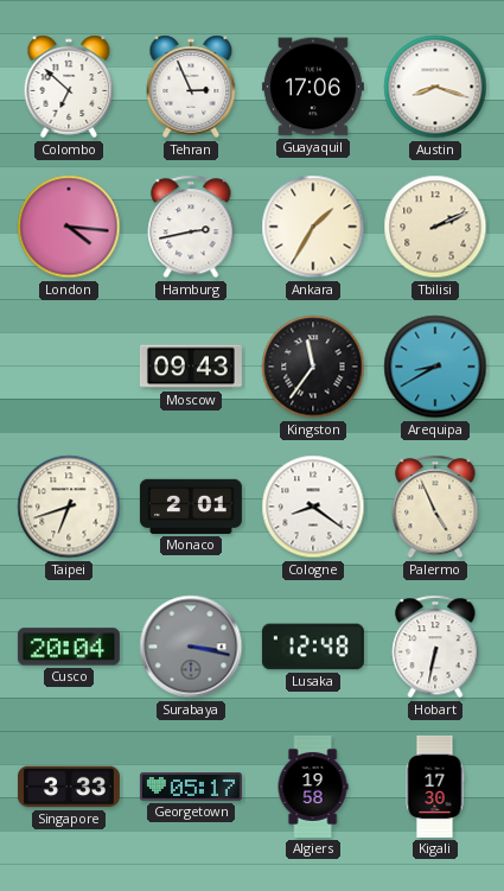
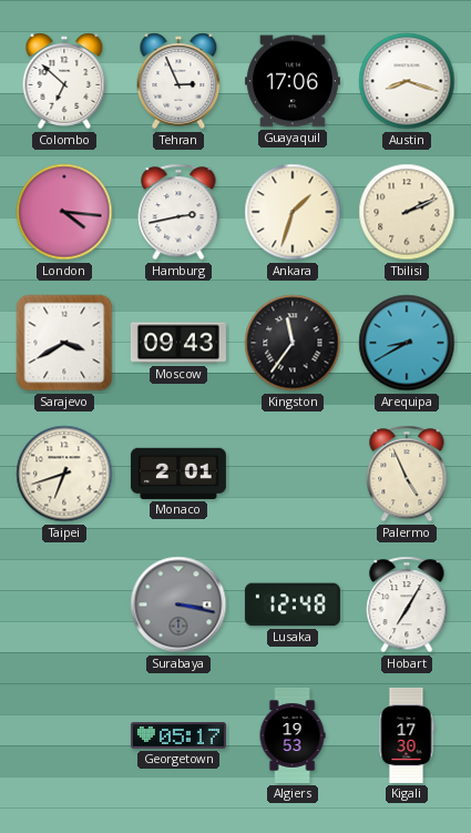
Ankara: 1:35 -> 1:33
Sarajevo: none -> 3:40
Cologne: 8:21 -> none
Cusco: 20:04 -> none
Hobart: 6:32 -> 7:05
Singapore: 3:33 -> none
Algiers: 19:58 -> 19:53
